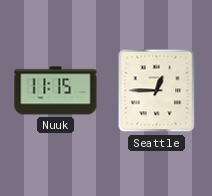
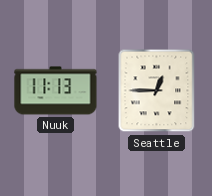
Nuuk: 11:15 -> 11:13
